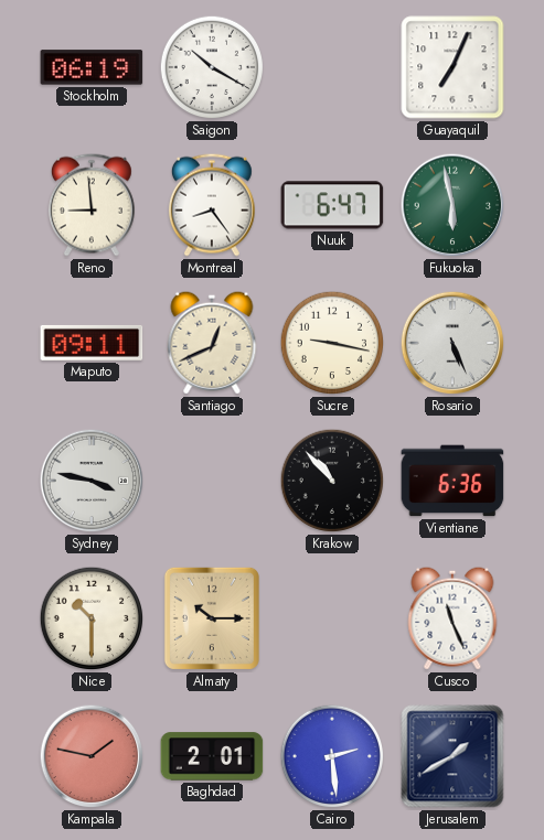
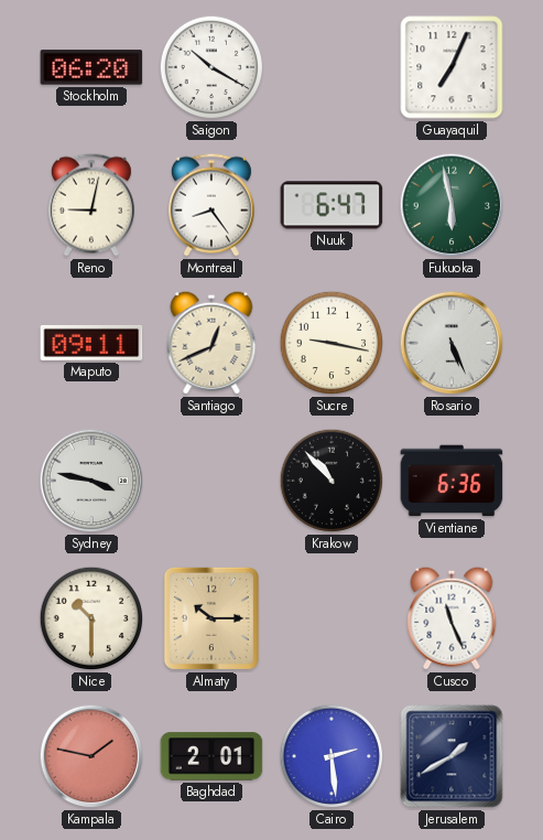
Stockholm: 06:19 -> 06:20
Reno: 8:59 -> 9:02
